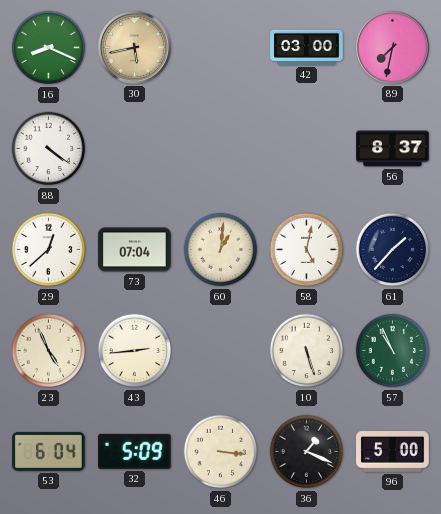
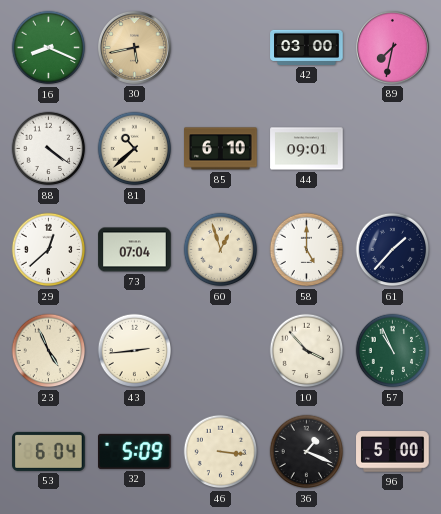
81: none -> 10:38
85: none -> 6:10
44: none -> 09:01
56: 8:37 -> none
60: 1:01 -> 12:57
58: 5:02 -> 5:00
10: 5:27 -> 3:53
